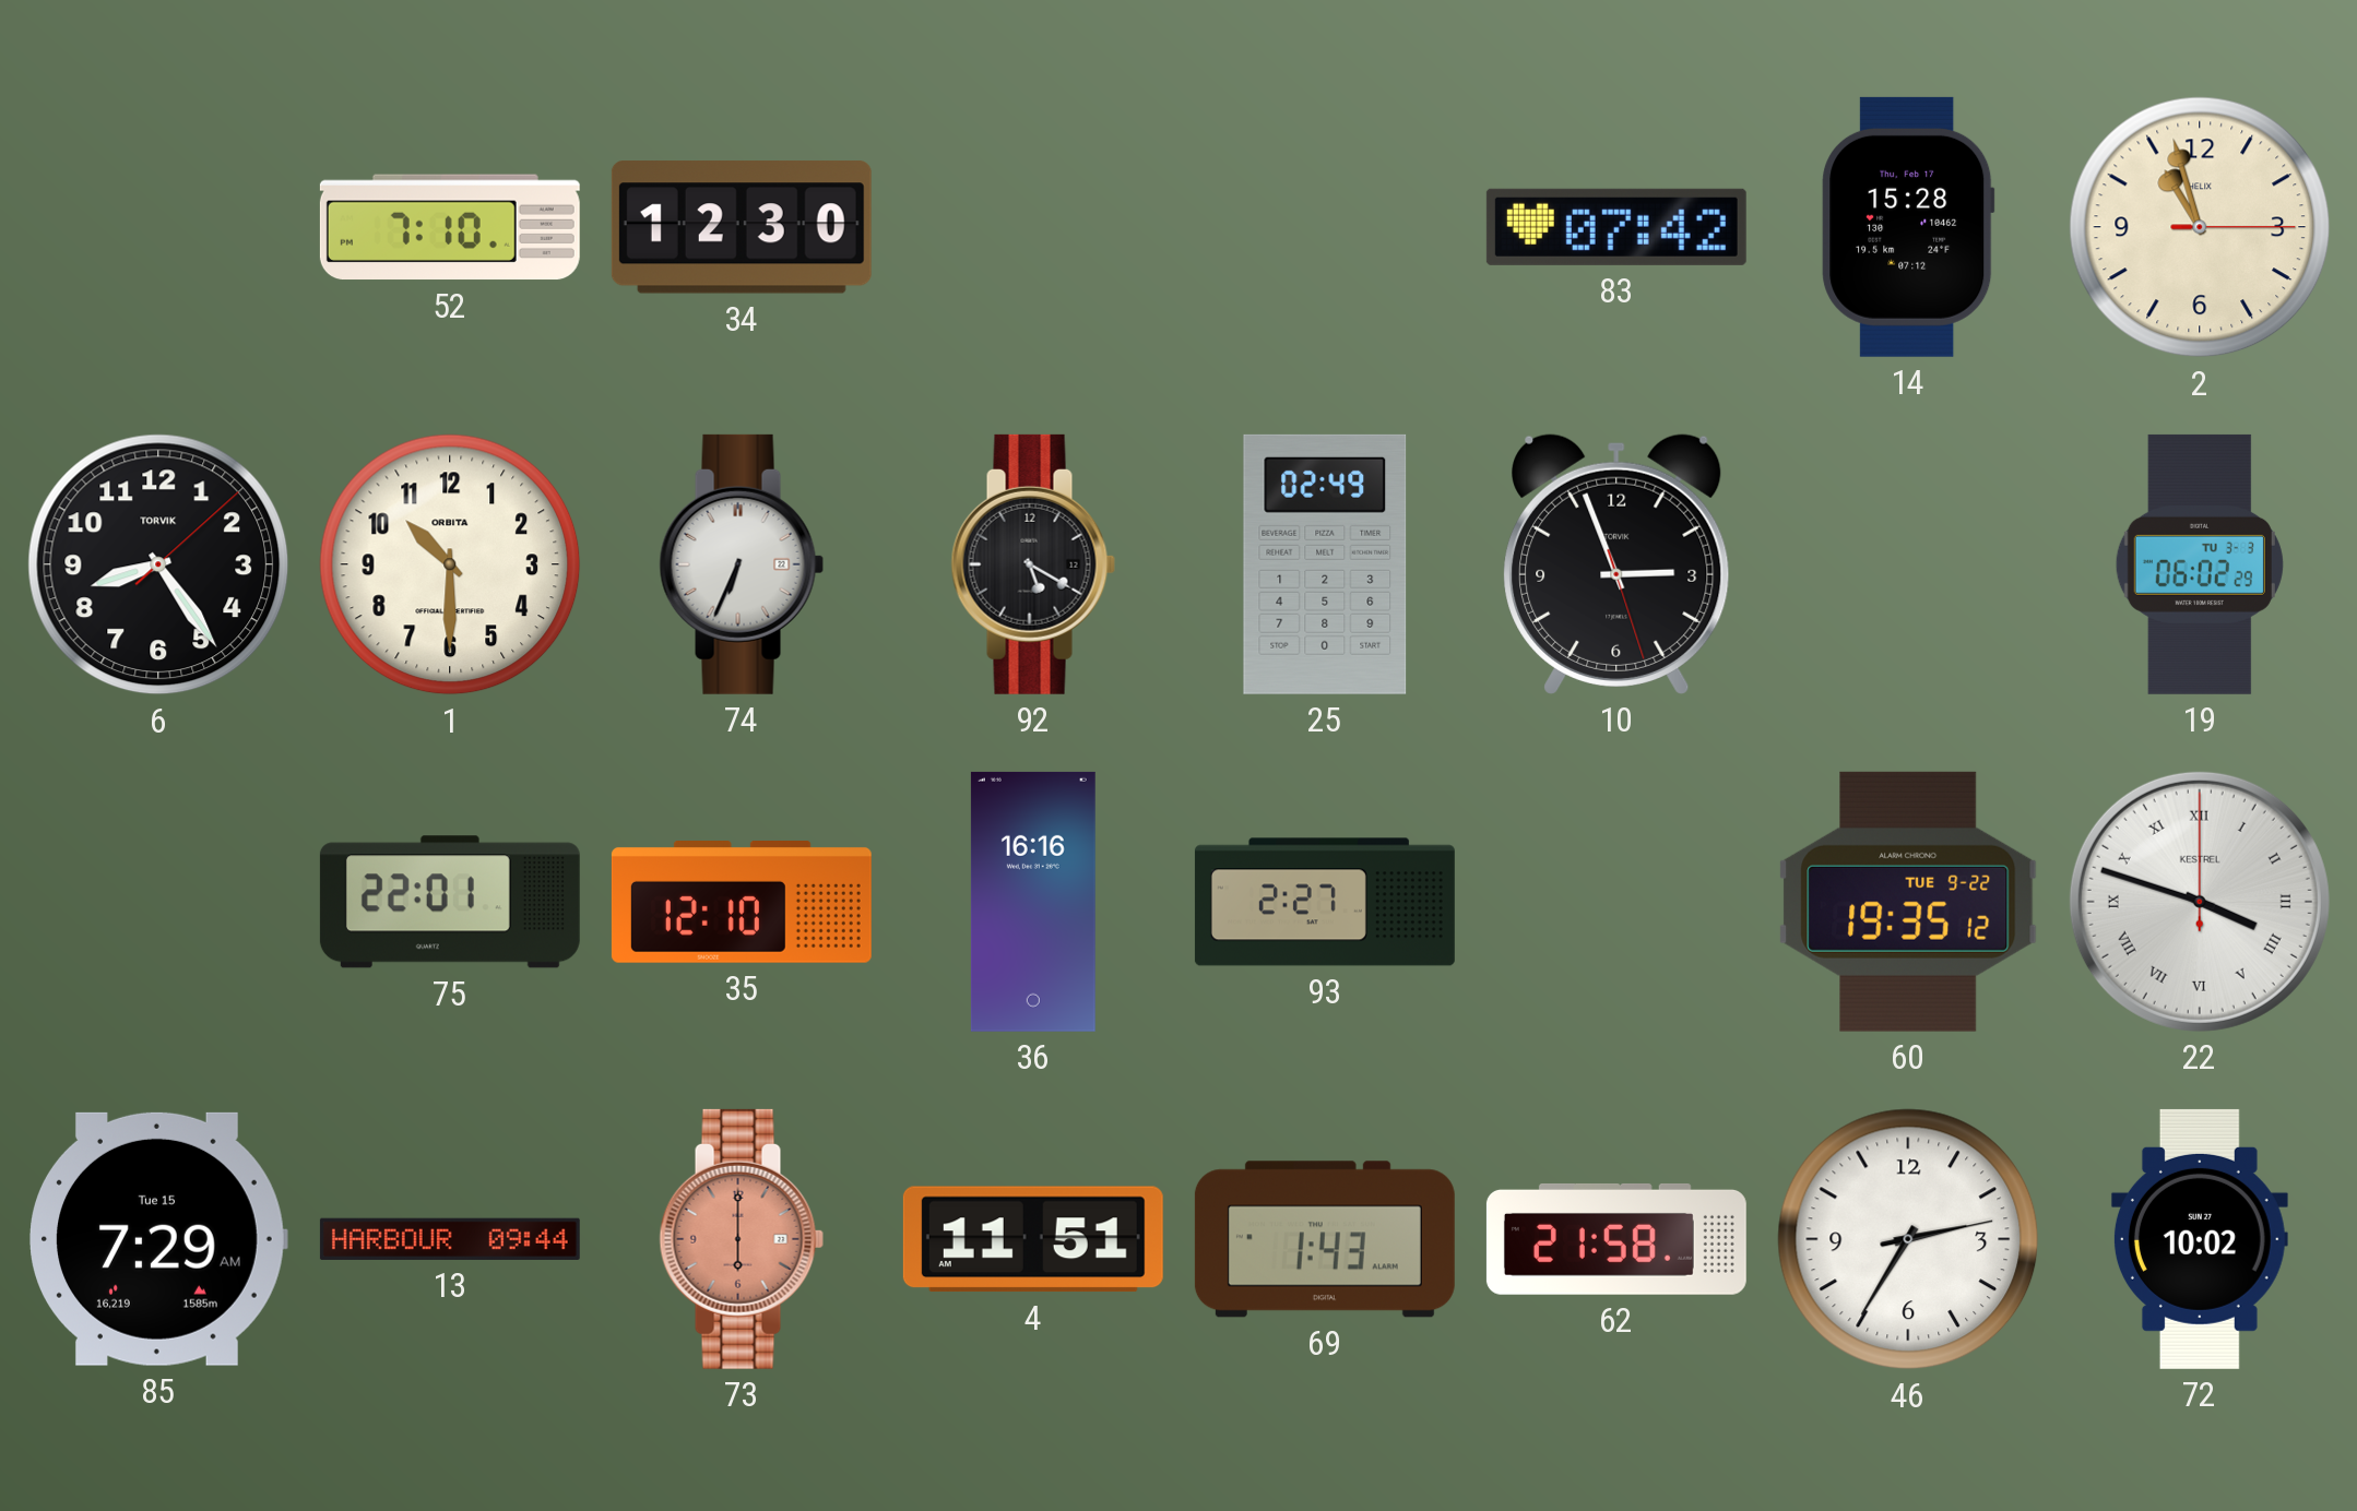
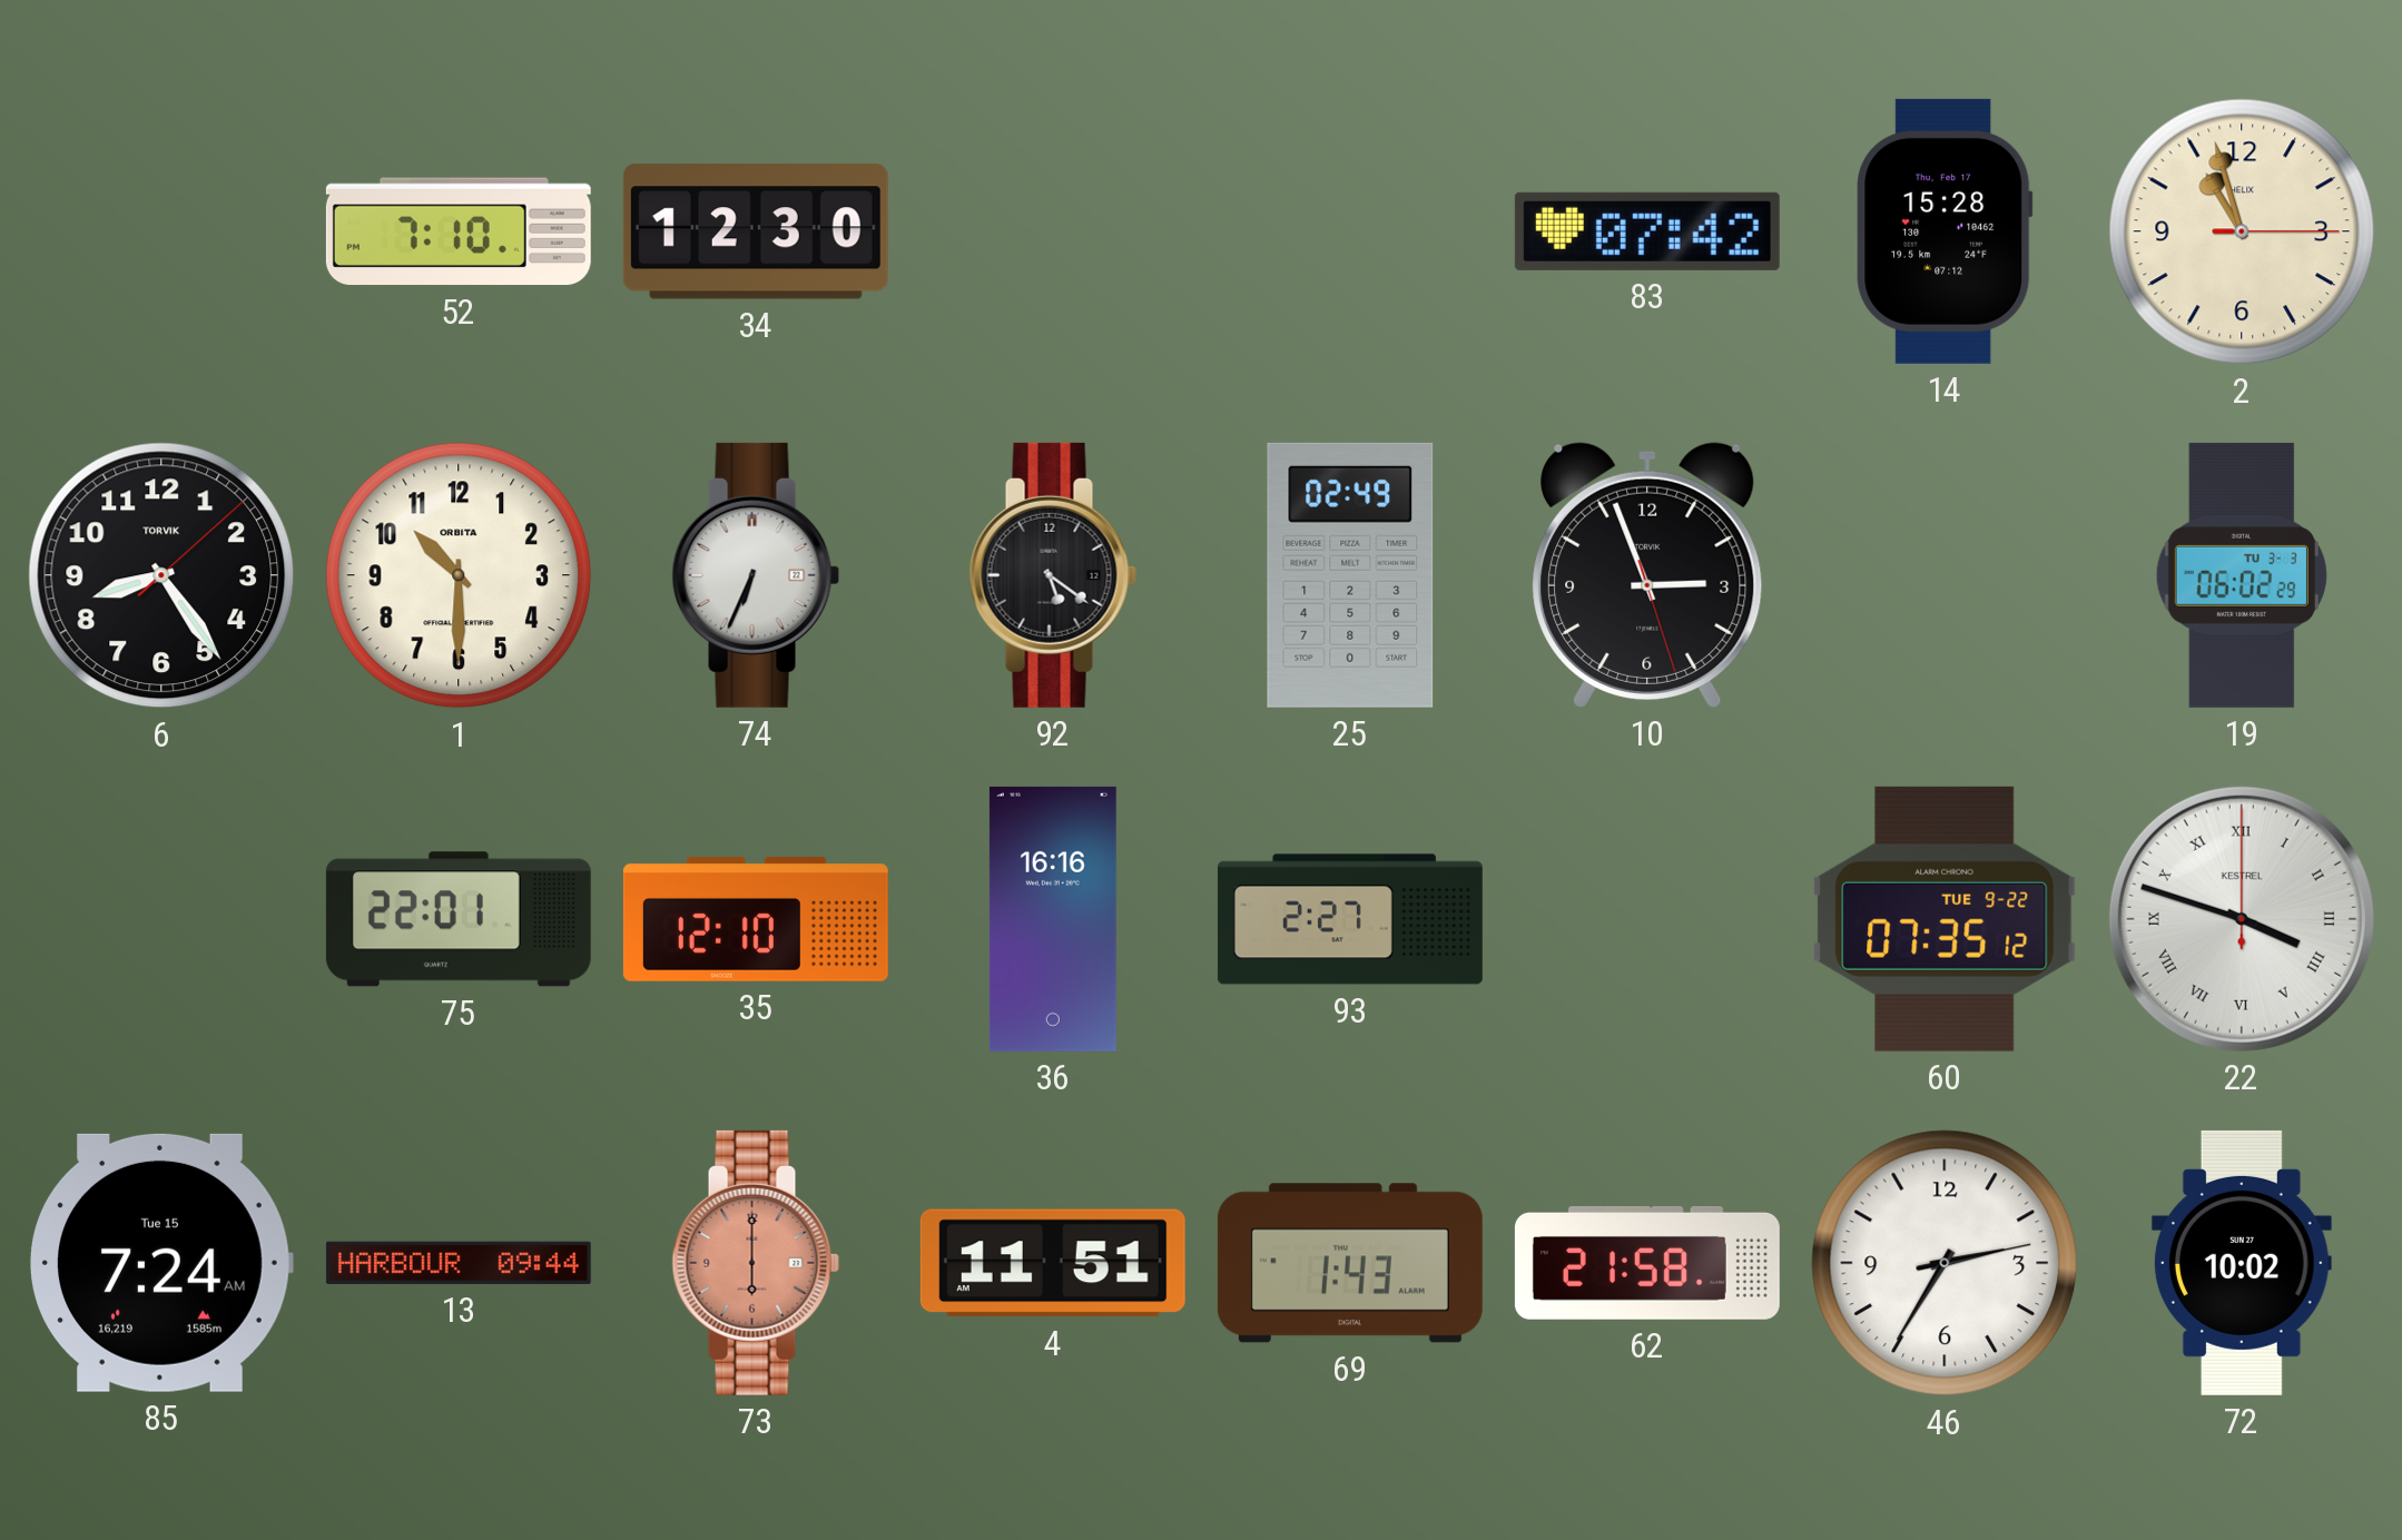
92: 5:20 -> 5:21
60: 19:35 -> 07:35
85: 7:29 -> 7:24
